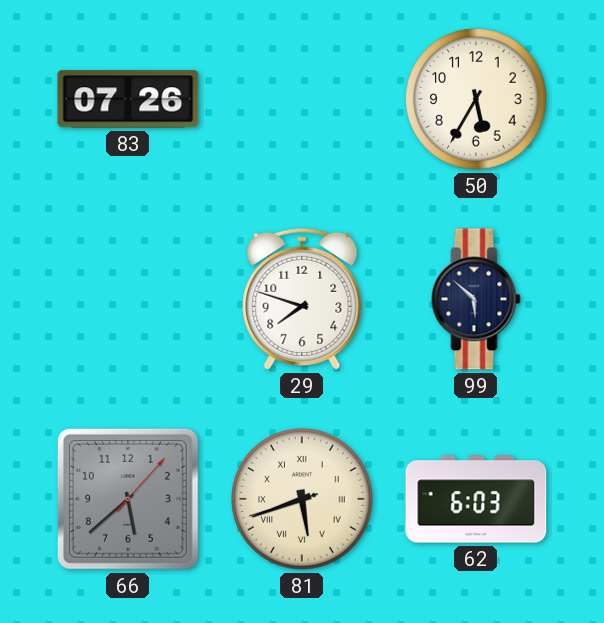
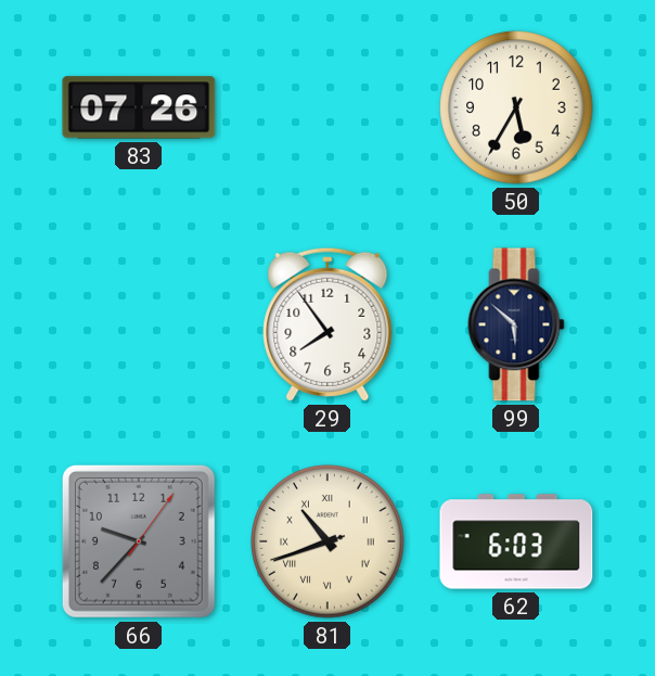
29: 7:48 -> 7:54
66: 5:38 -> 9:37
81: 5:41 -> 10:41
